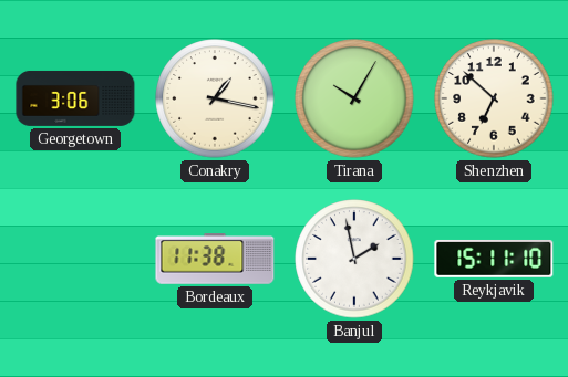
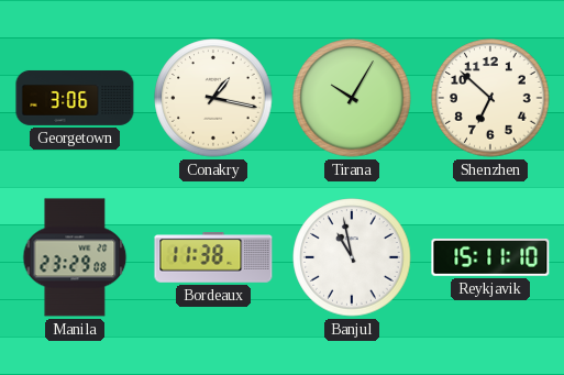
Manila: none -> 23:29
Banjul: 1:58 -> 10:58
